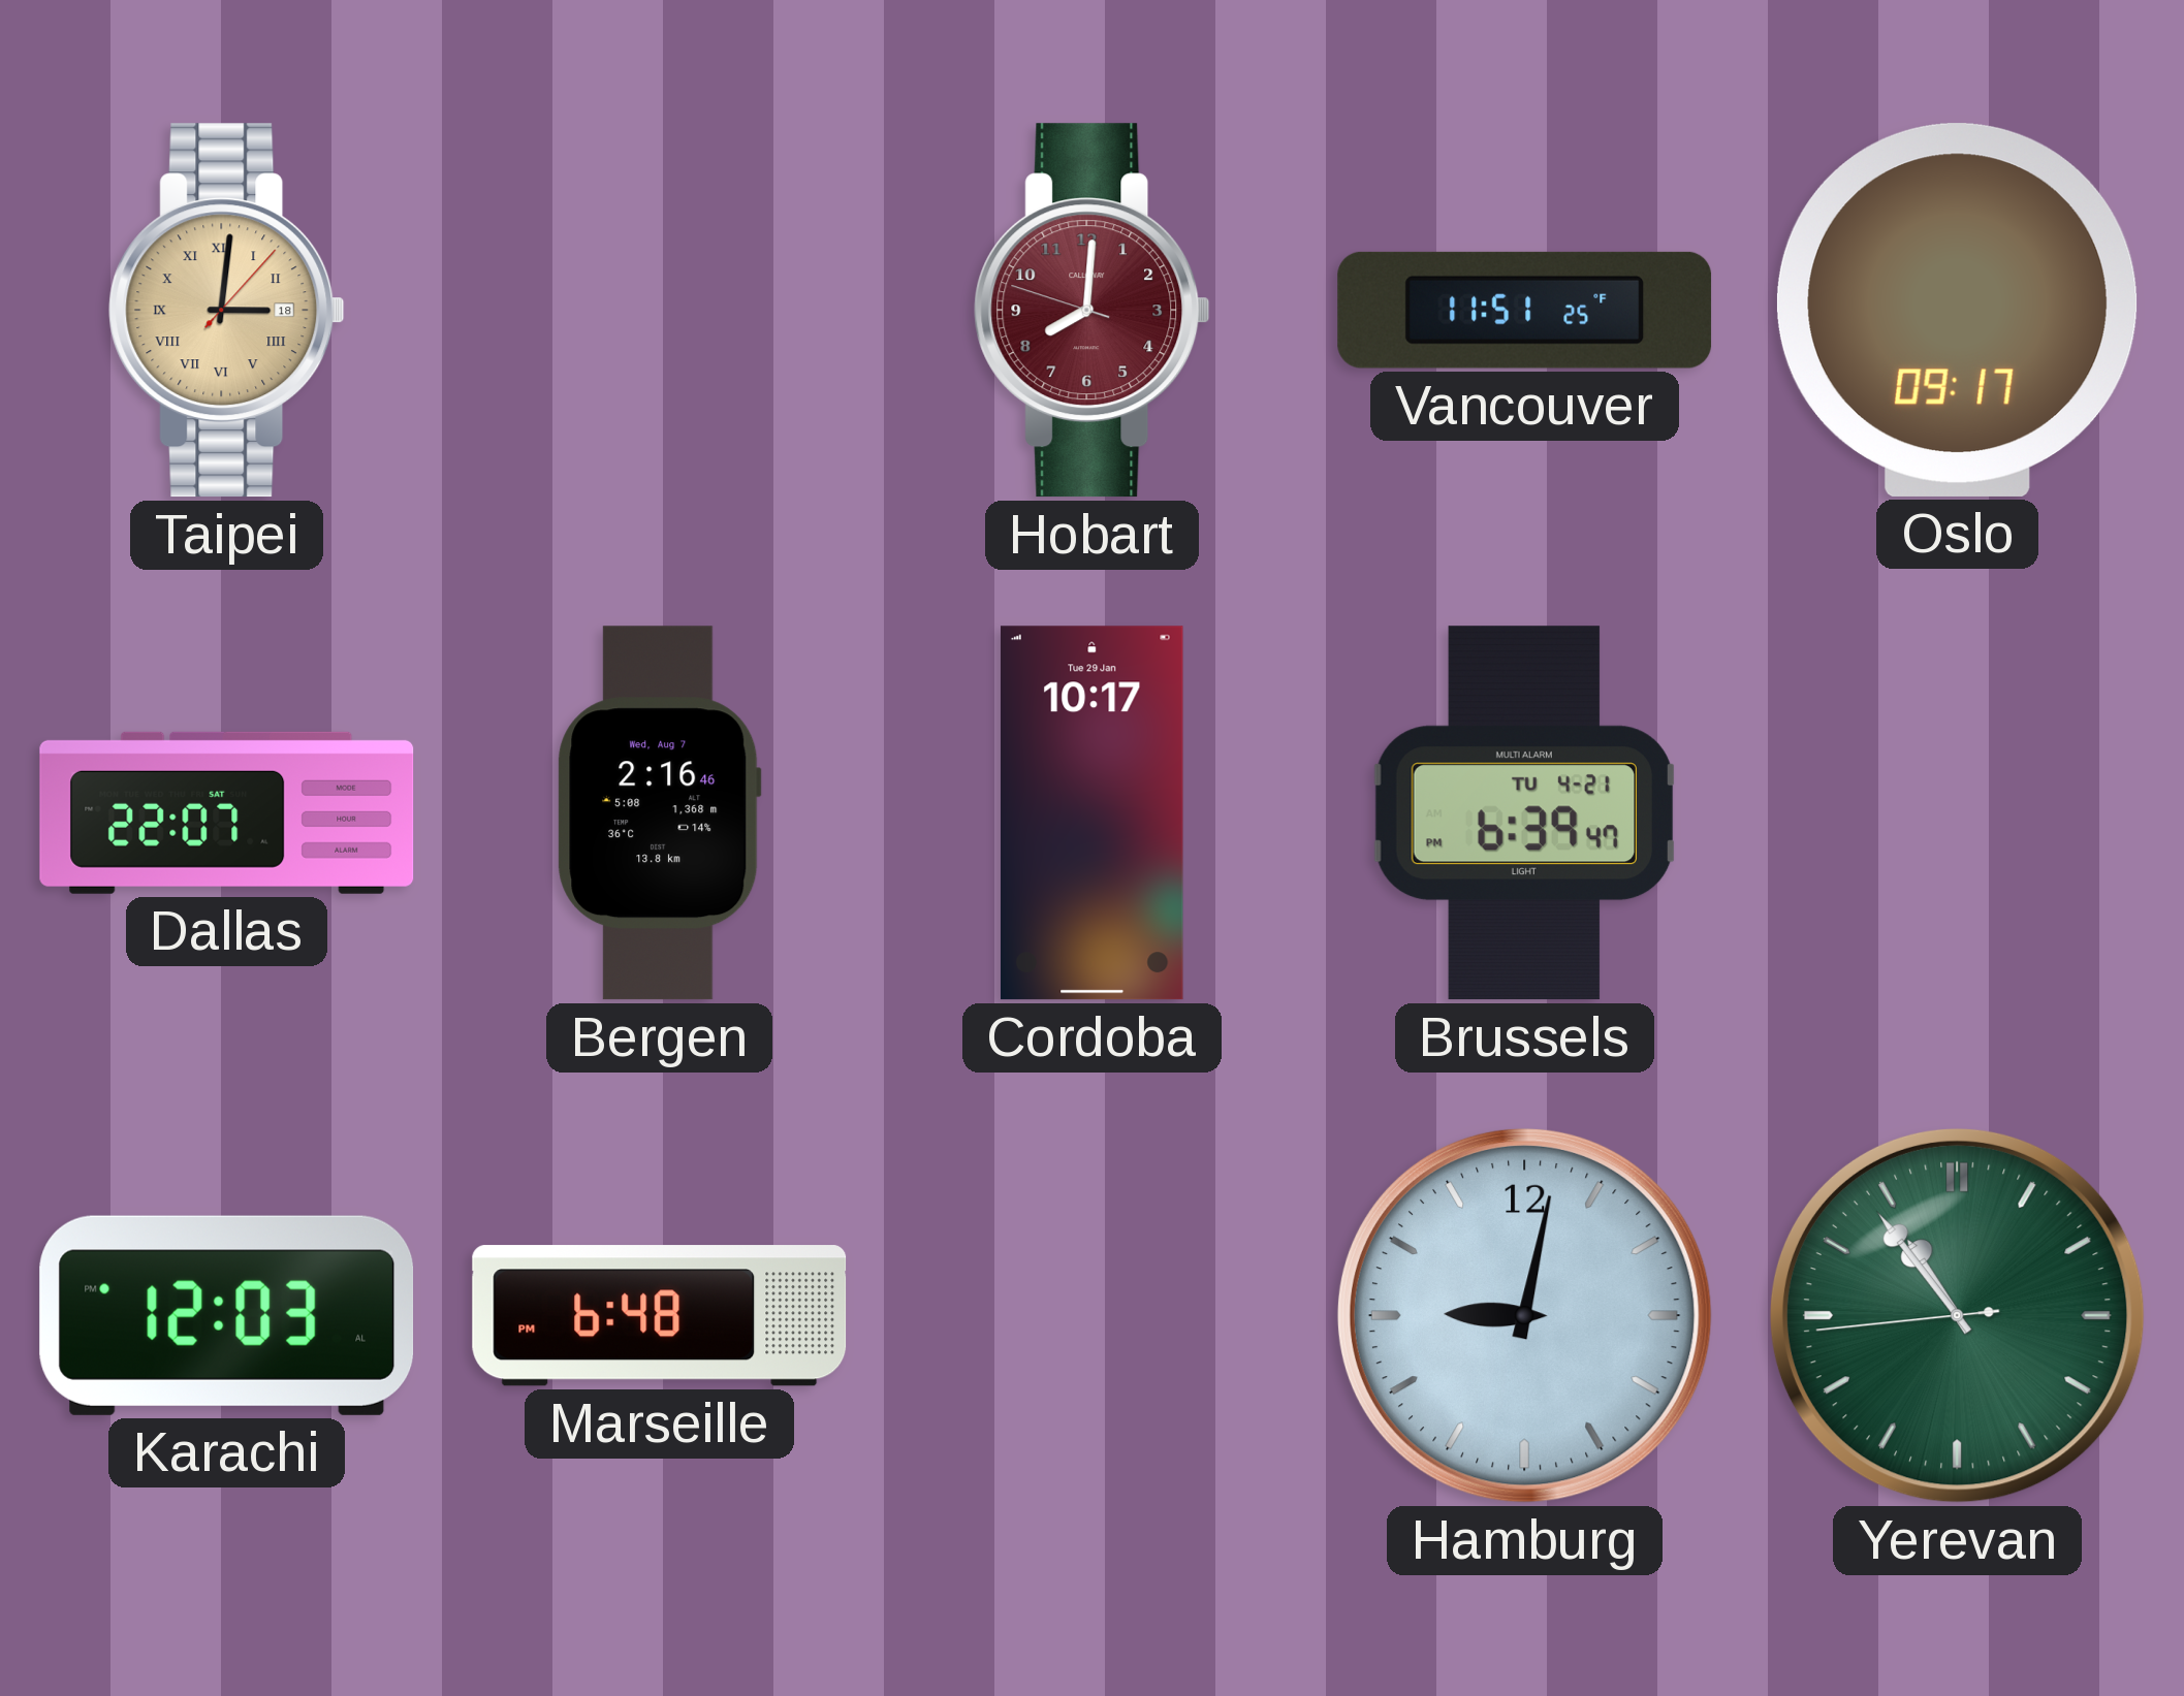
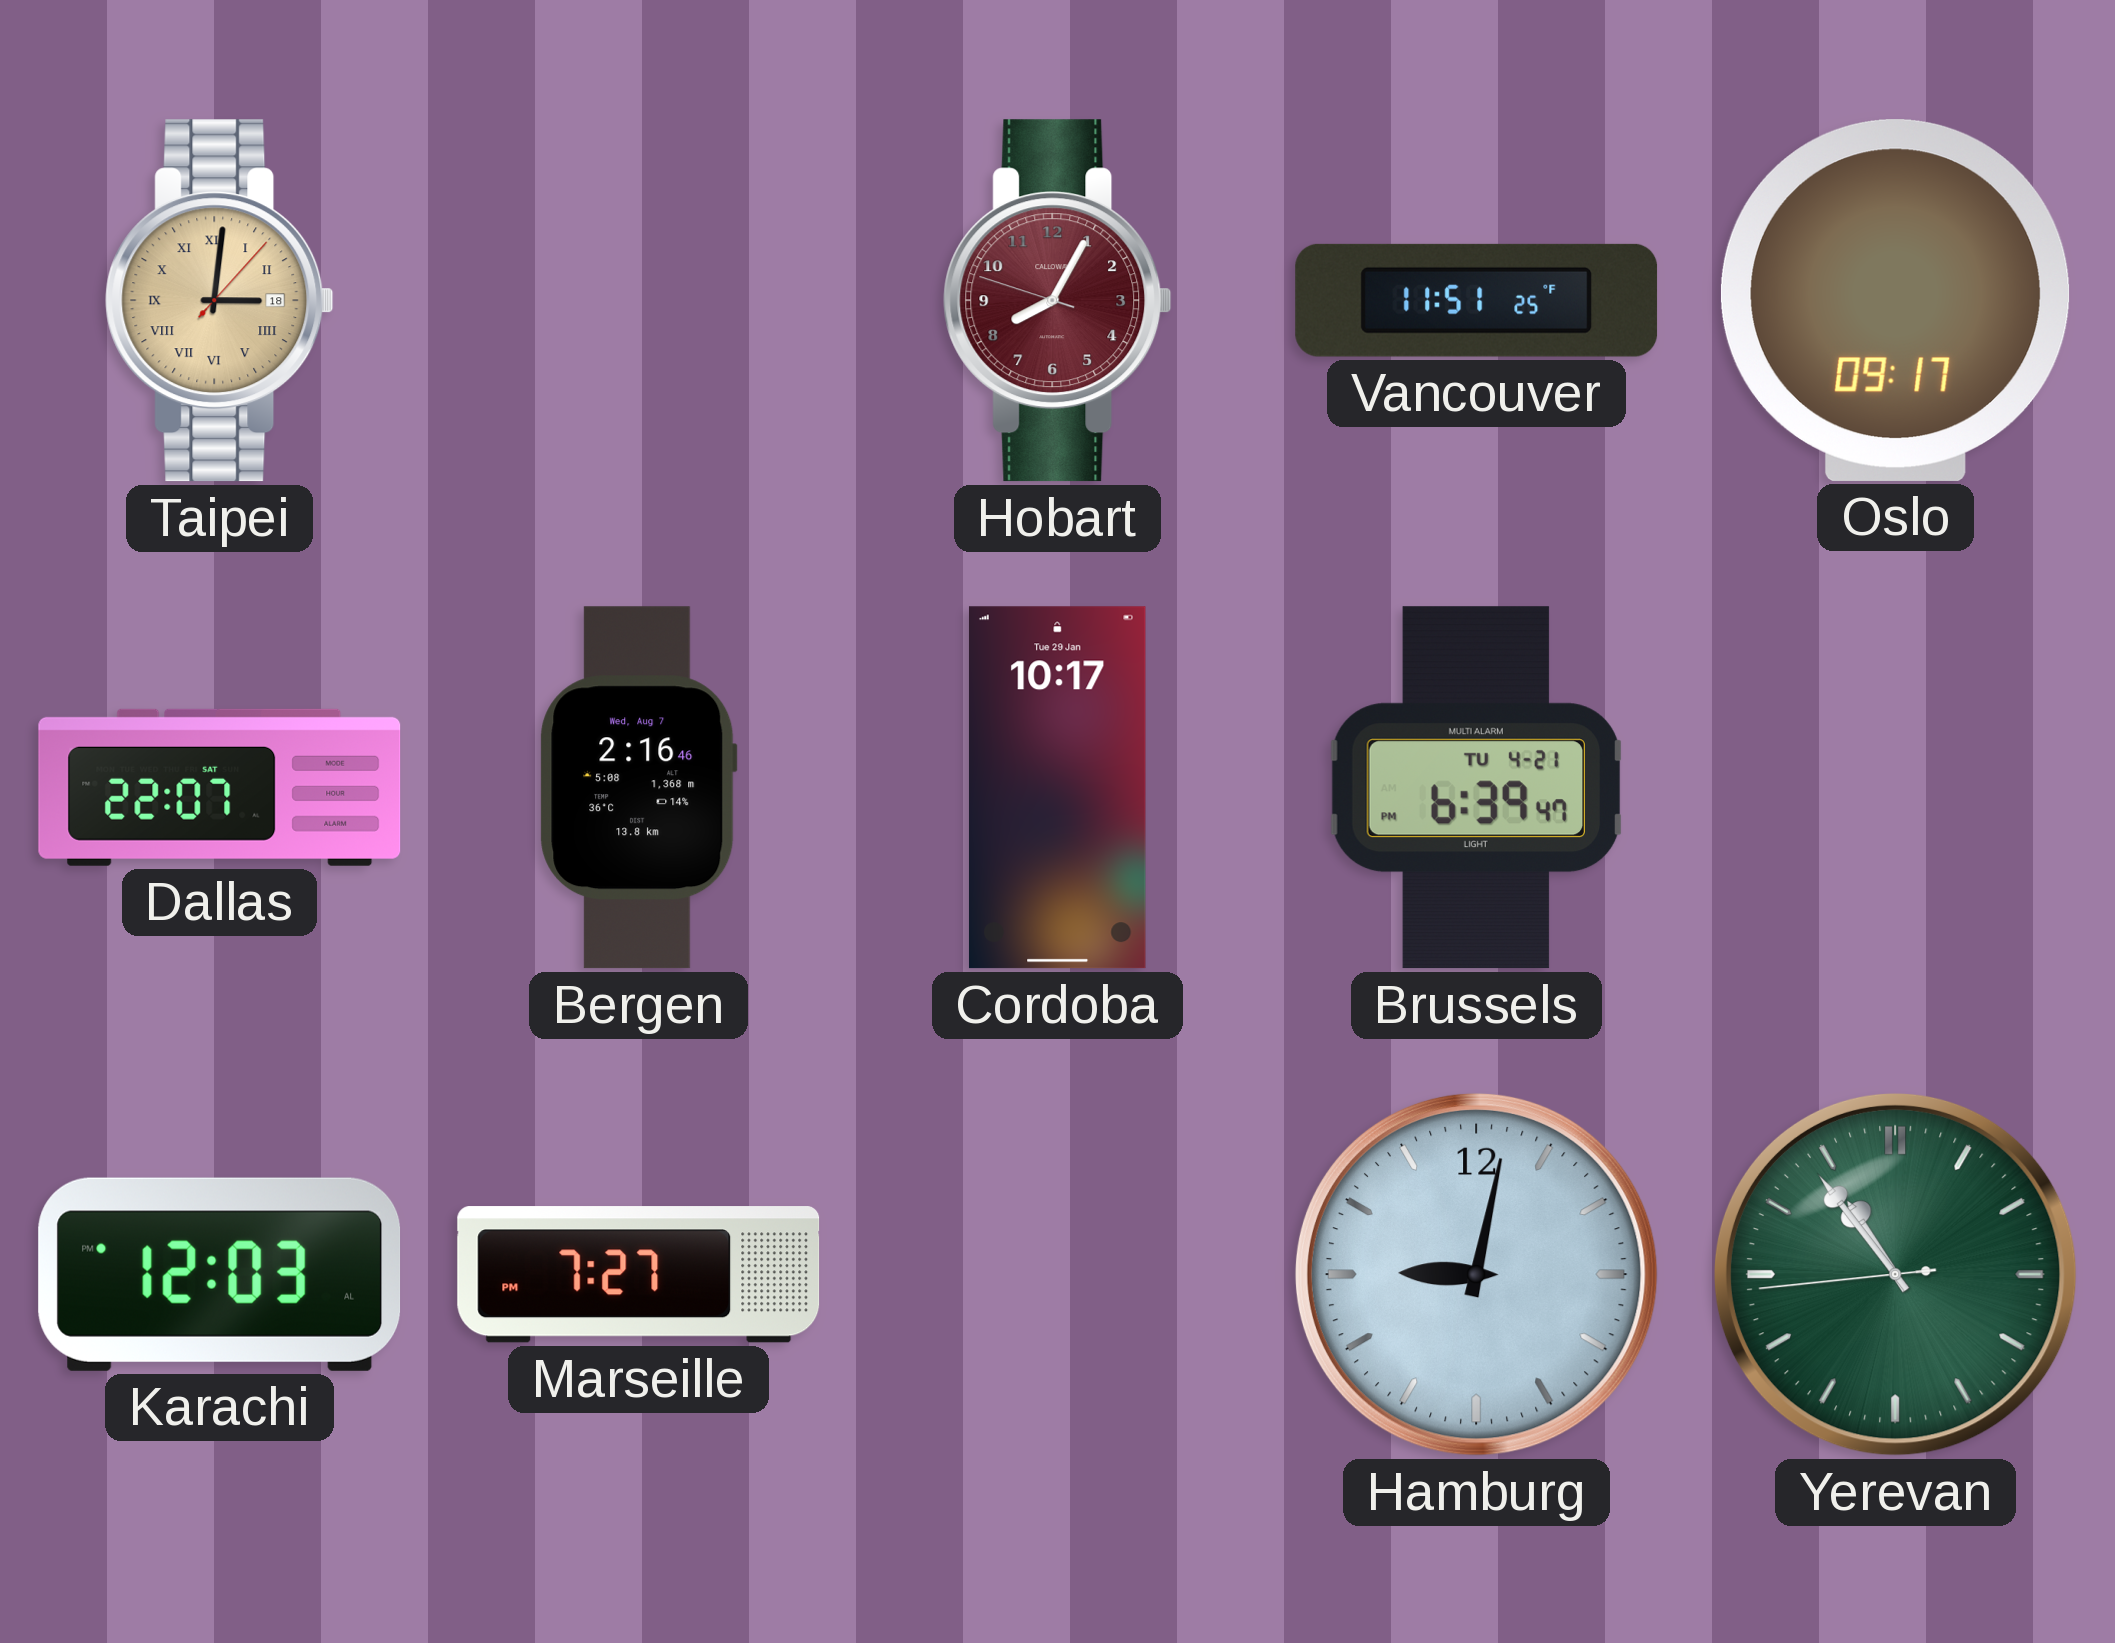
Hobart: 8:00 -> 8:04
Marseille: 6:48 -> 7:27
